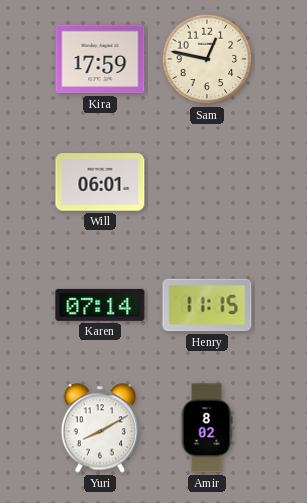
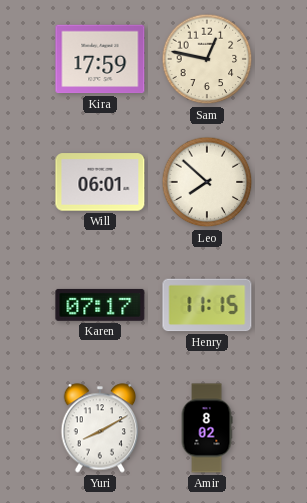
Leo: none -> 7:52
Karen: 07:14 -> 07:17
